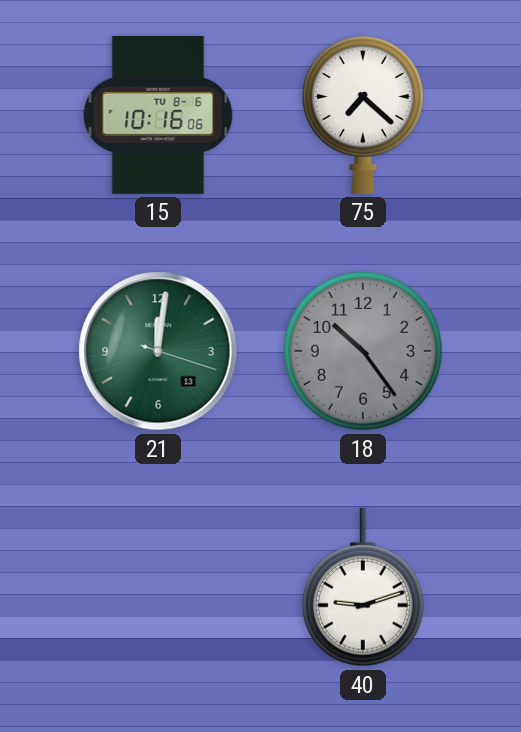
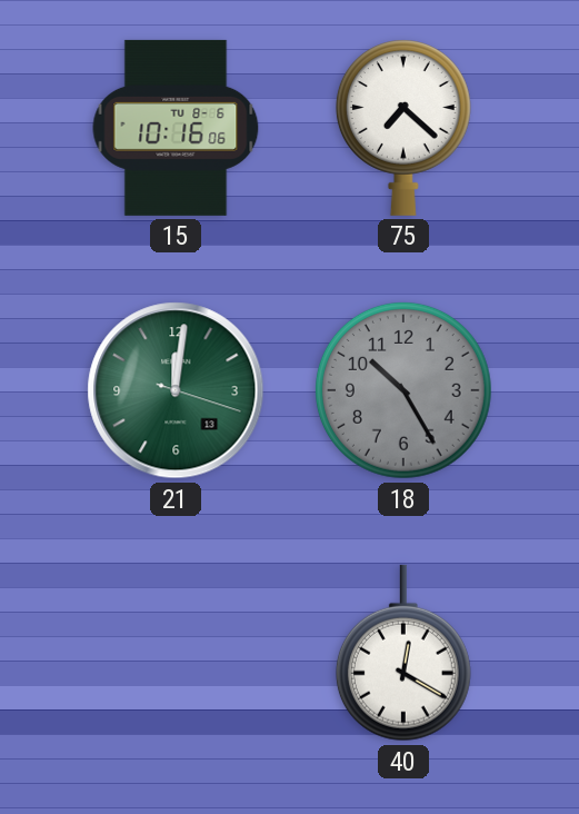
18: 10:24 -> 10:25
40: 9:12 -> 12:20
